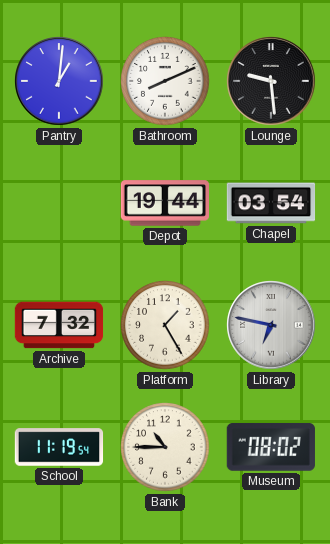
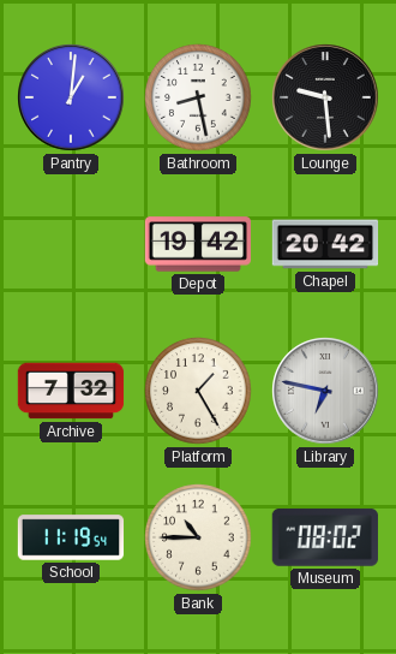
Bathroom: 8:11 -> 8:28
Depot: 19:44 -> 19:42
Chapel: 03:54 -> 20:42
